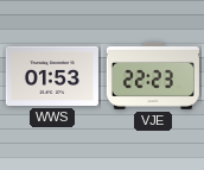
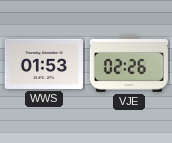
VJE: 22:23 -> 02:26
